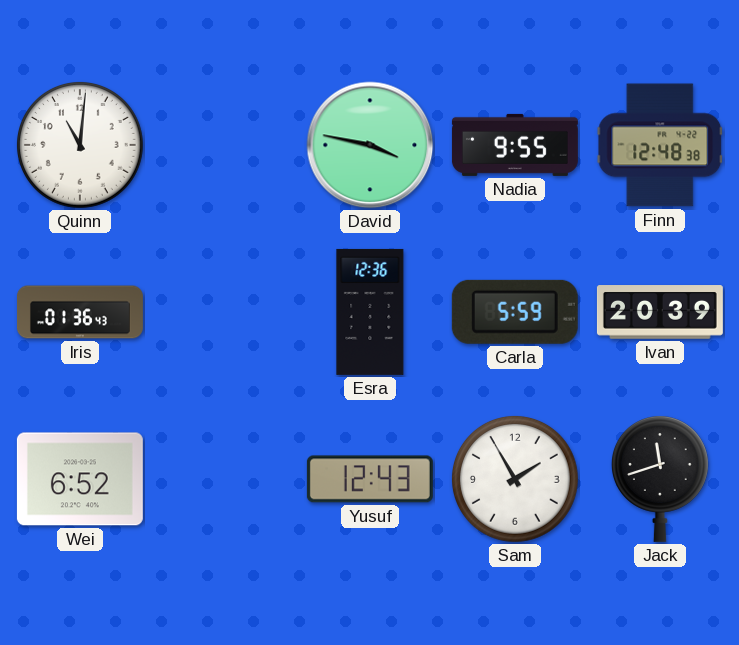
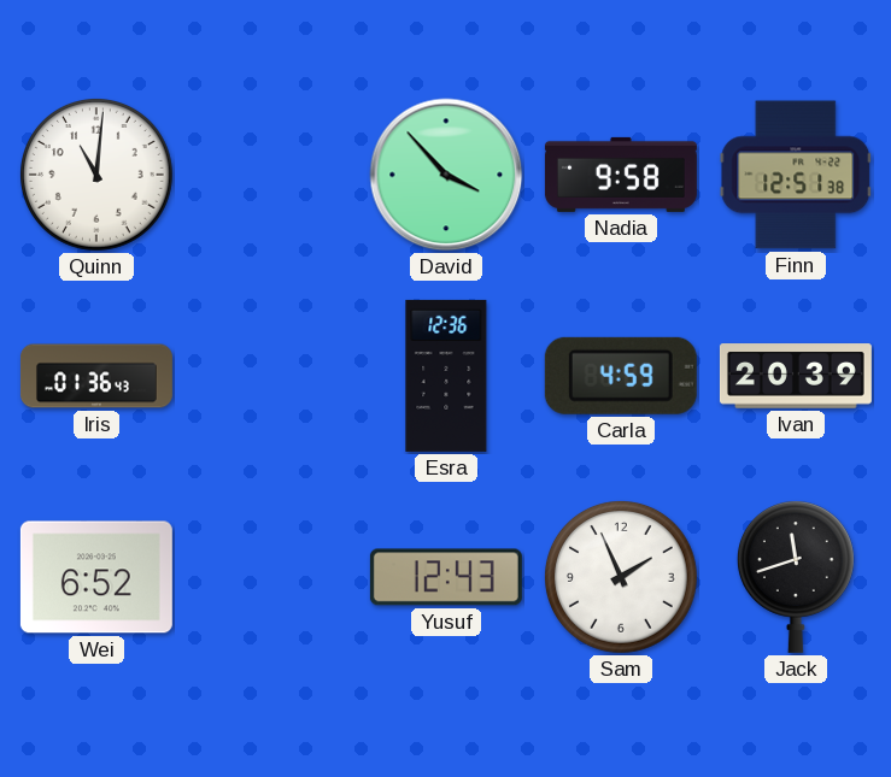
David: 3:47 -> 3:53
Nadia: 9:55 -> 9:58
Finn: 12:48 -> 12:51
Carla: 5:59 -> 4:59
Sam: 1:55 -> 1:56
